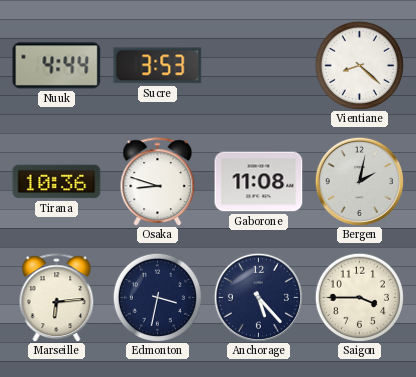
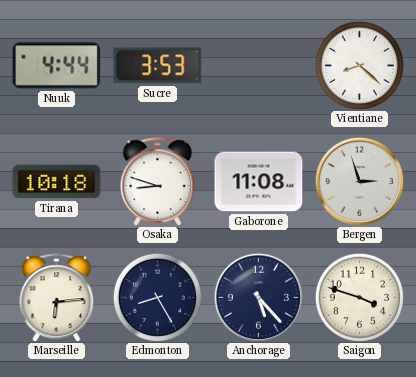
Tirana: 10:36 -> 10:18
Bergen: 2:02 -> 2:57
Edmonton: 3:32 -> 8:25
Saigon: 3:45 -> 3:48
